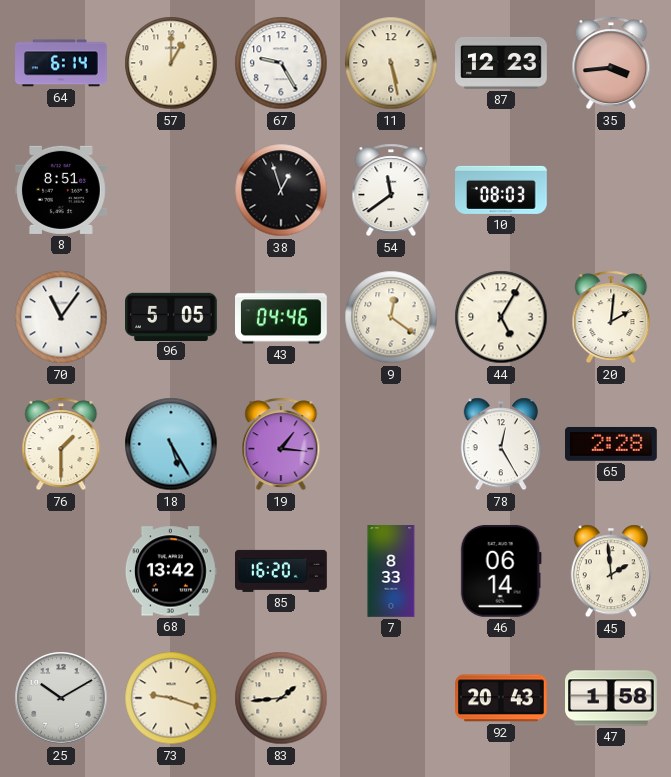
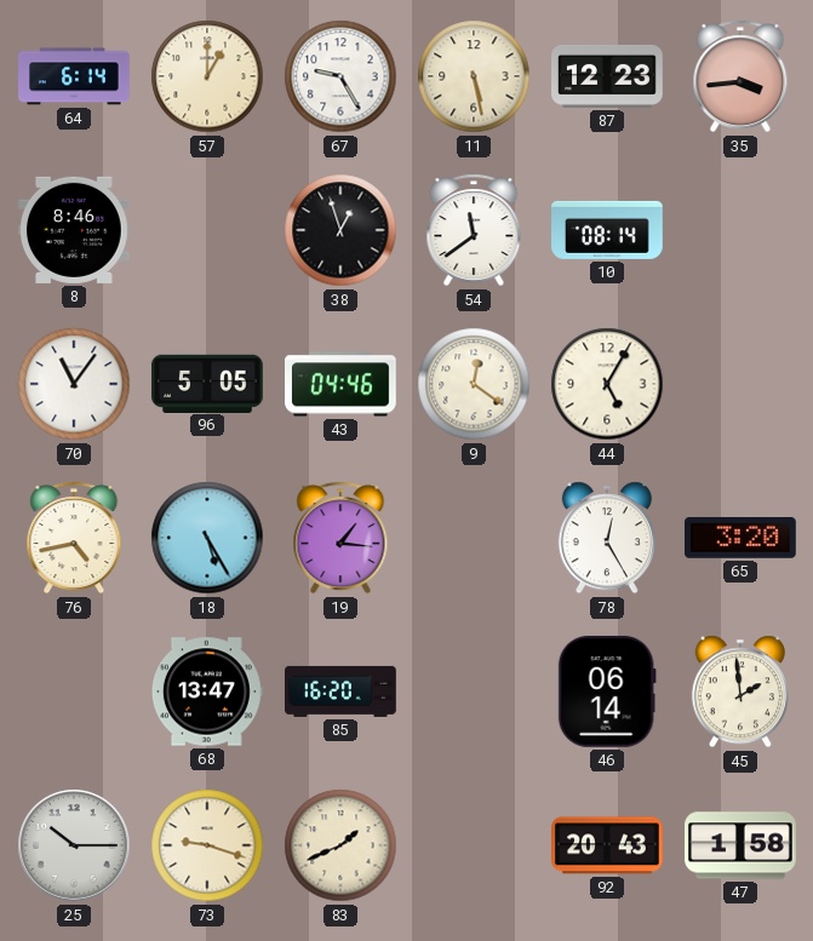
8: 8:51 -> 8:46
10: 08:03 -> 08:14
20: 2:01 -> none
76: 1:30 -> 4:43
65: 2:28 -> 3:20
68: 13:42 -> 13:47
7: 8:33 -> none
25: 10:10 -> 10:15
83: 1:44 -> 1:41
